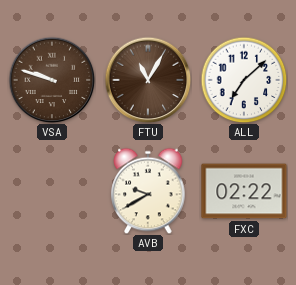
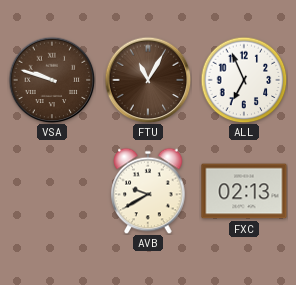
ALL: 7:08 -> 6:56
FXC: 02:22 -> 02:13
